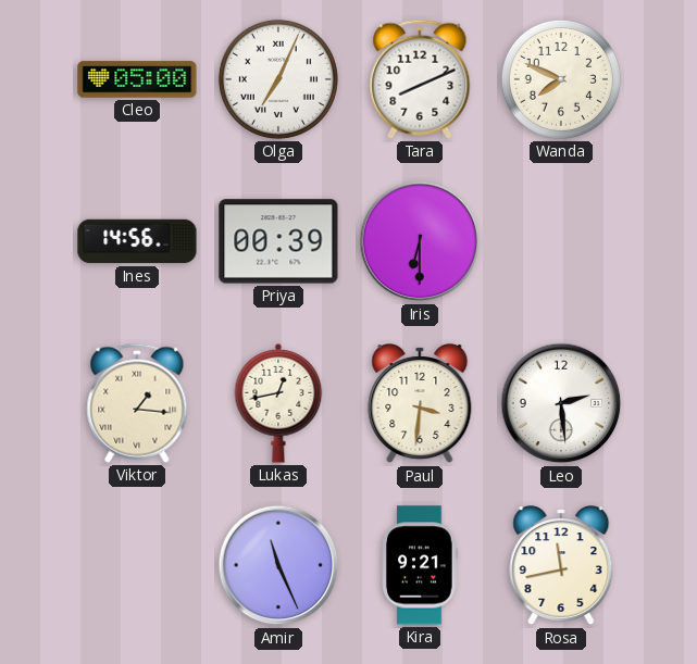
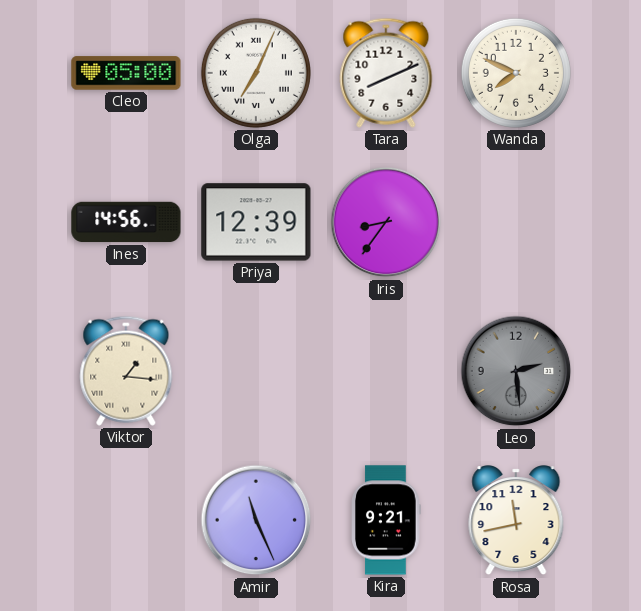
Priya: 00:39 -> 12:39
Iris: 6:30 -> 8:36
Lukas: 12:43 -> none
Paul: 3:31 -> none
Leo dial: white -> grey
